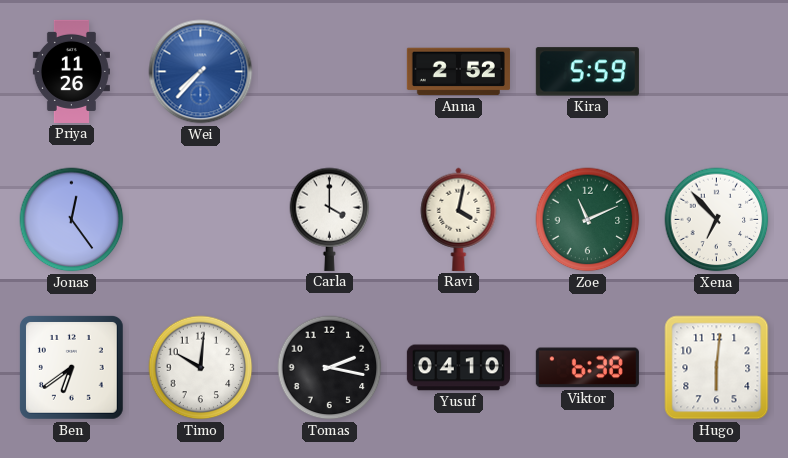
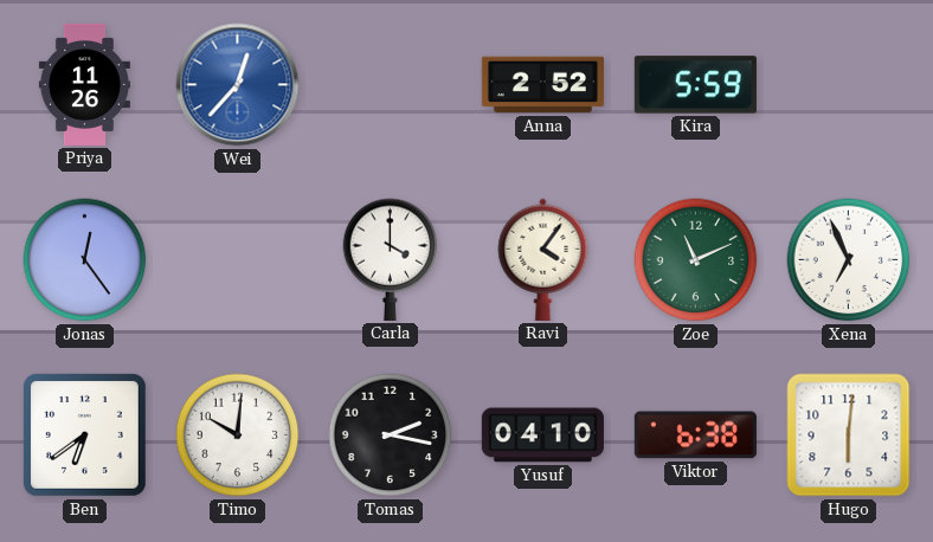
Wei: 7:37 -> 12:37
Ravi: 4:02 -> 4:06
Xena: 6:53 -> 6:56
